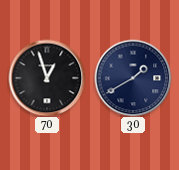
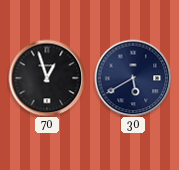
30: 1:40 -> 5:40
